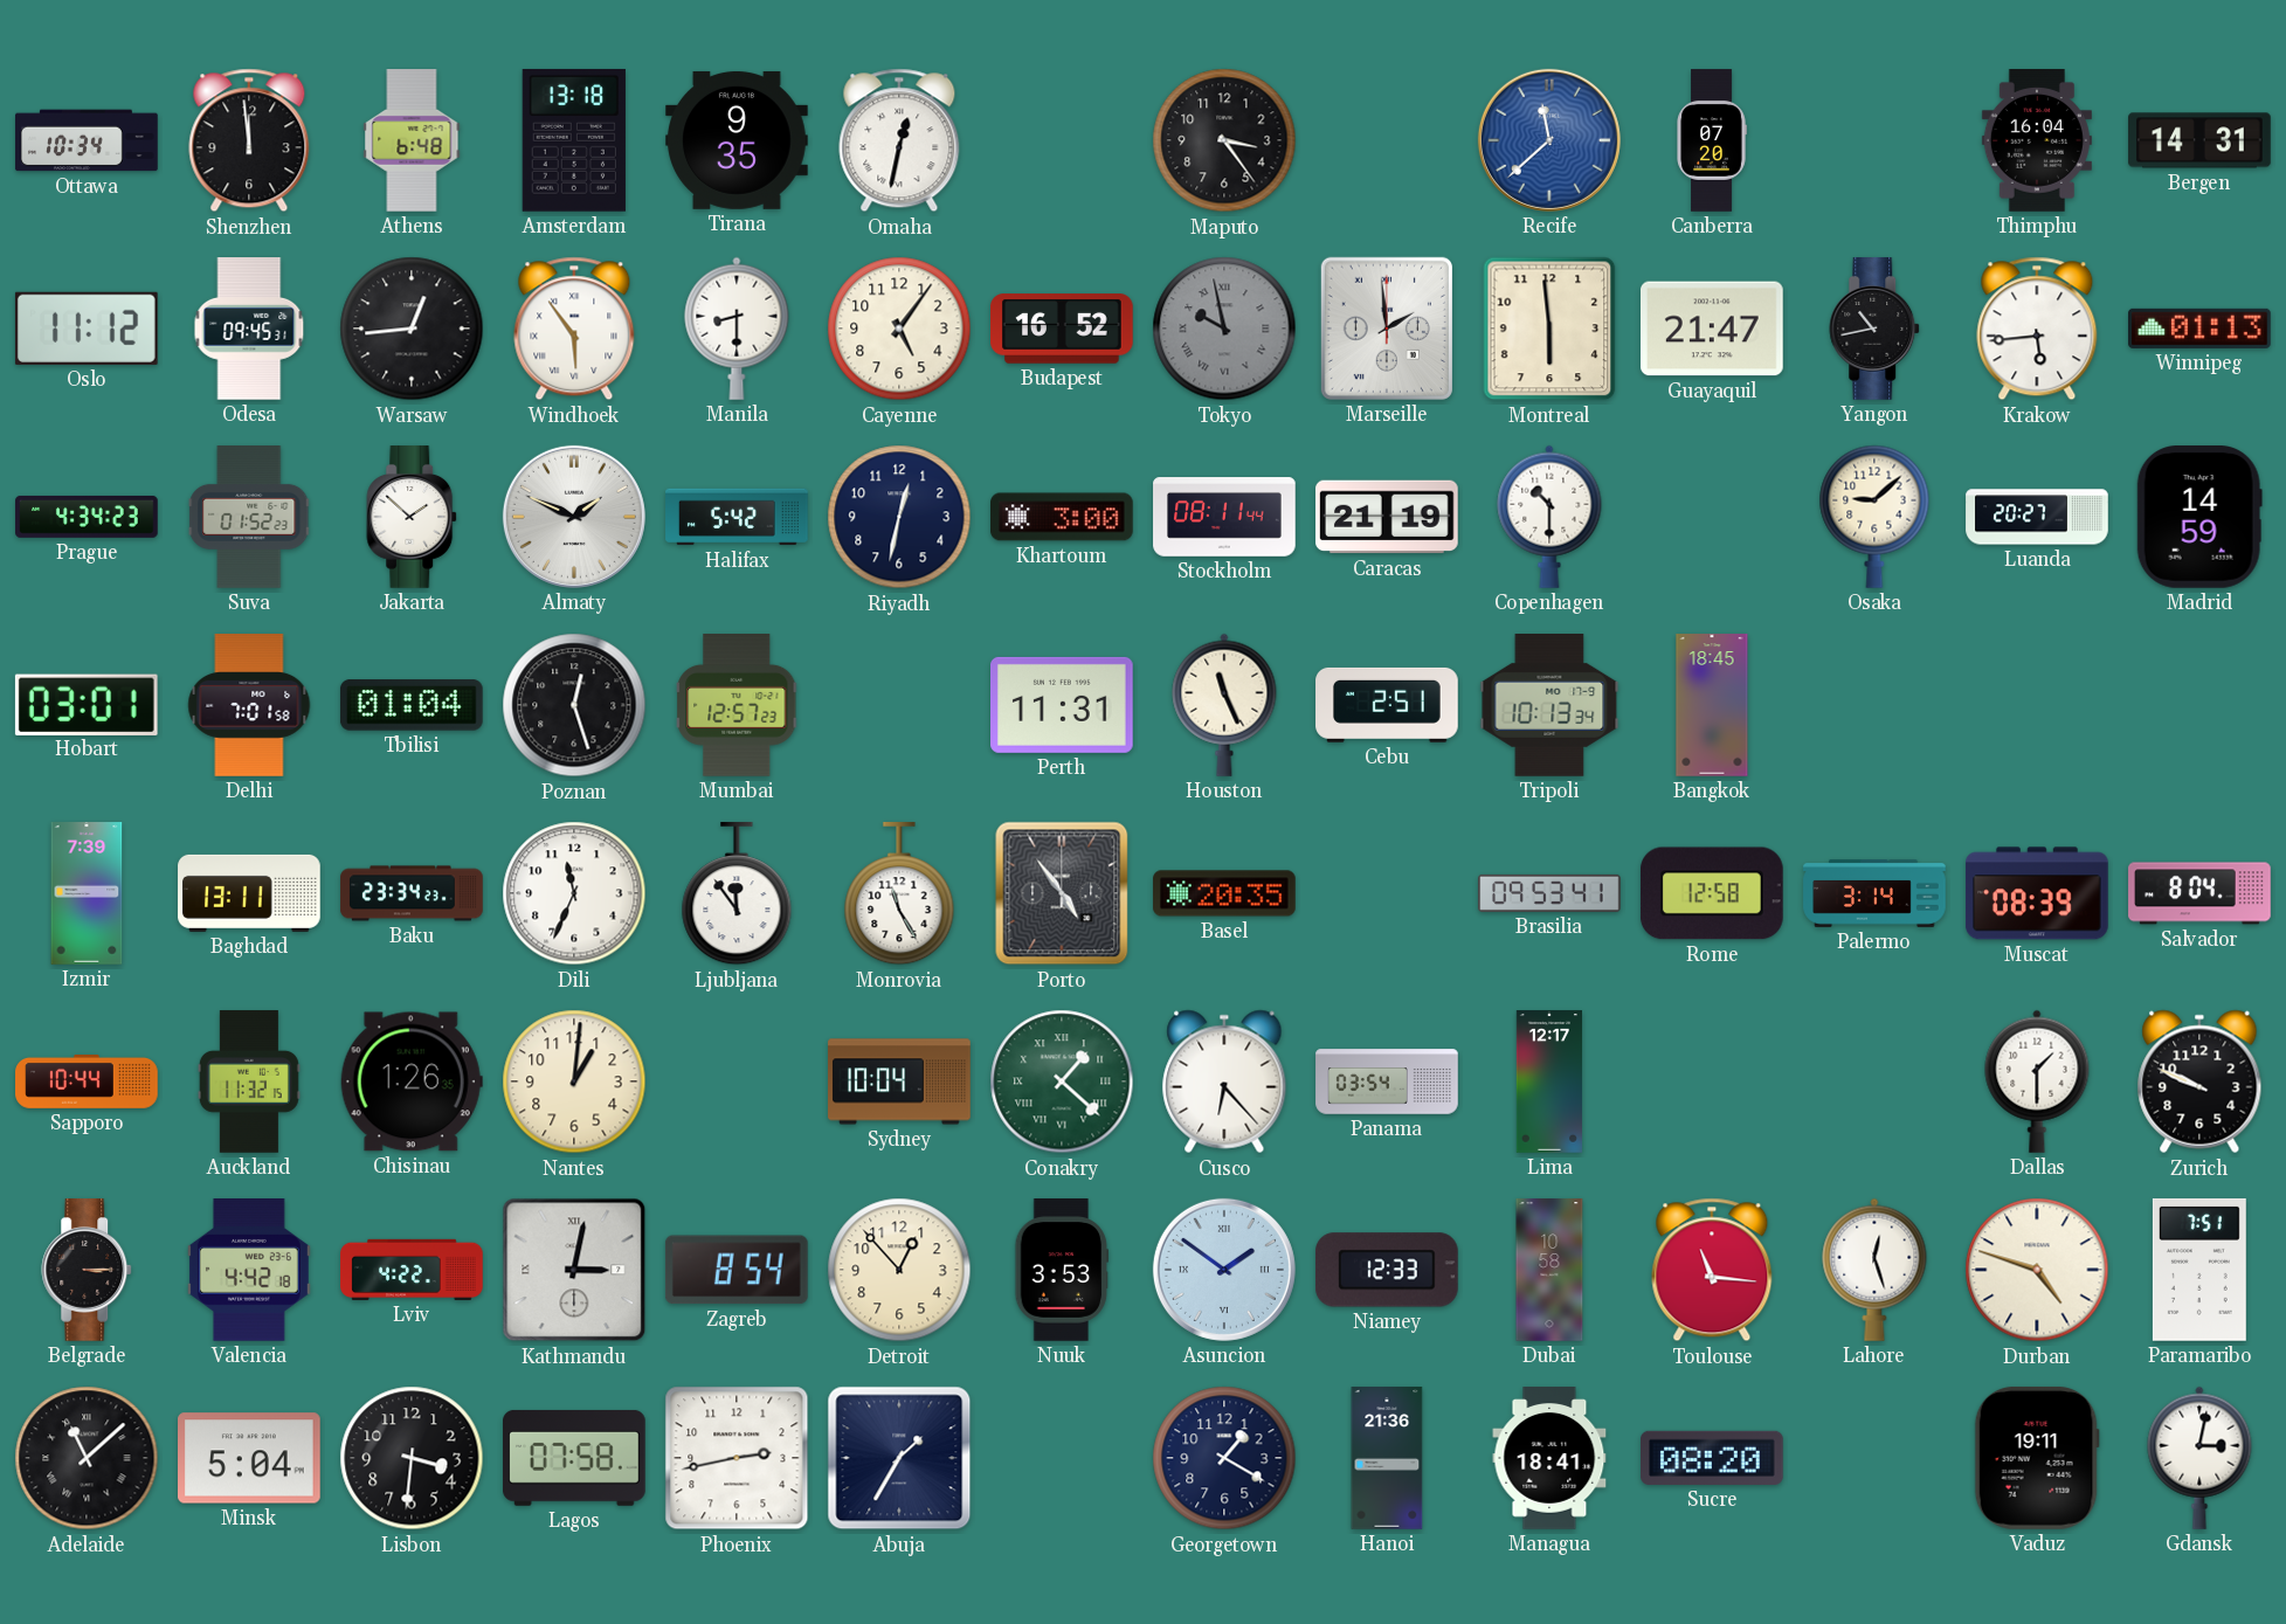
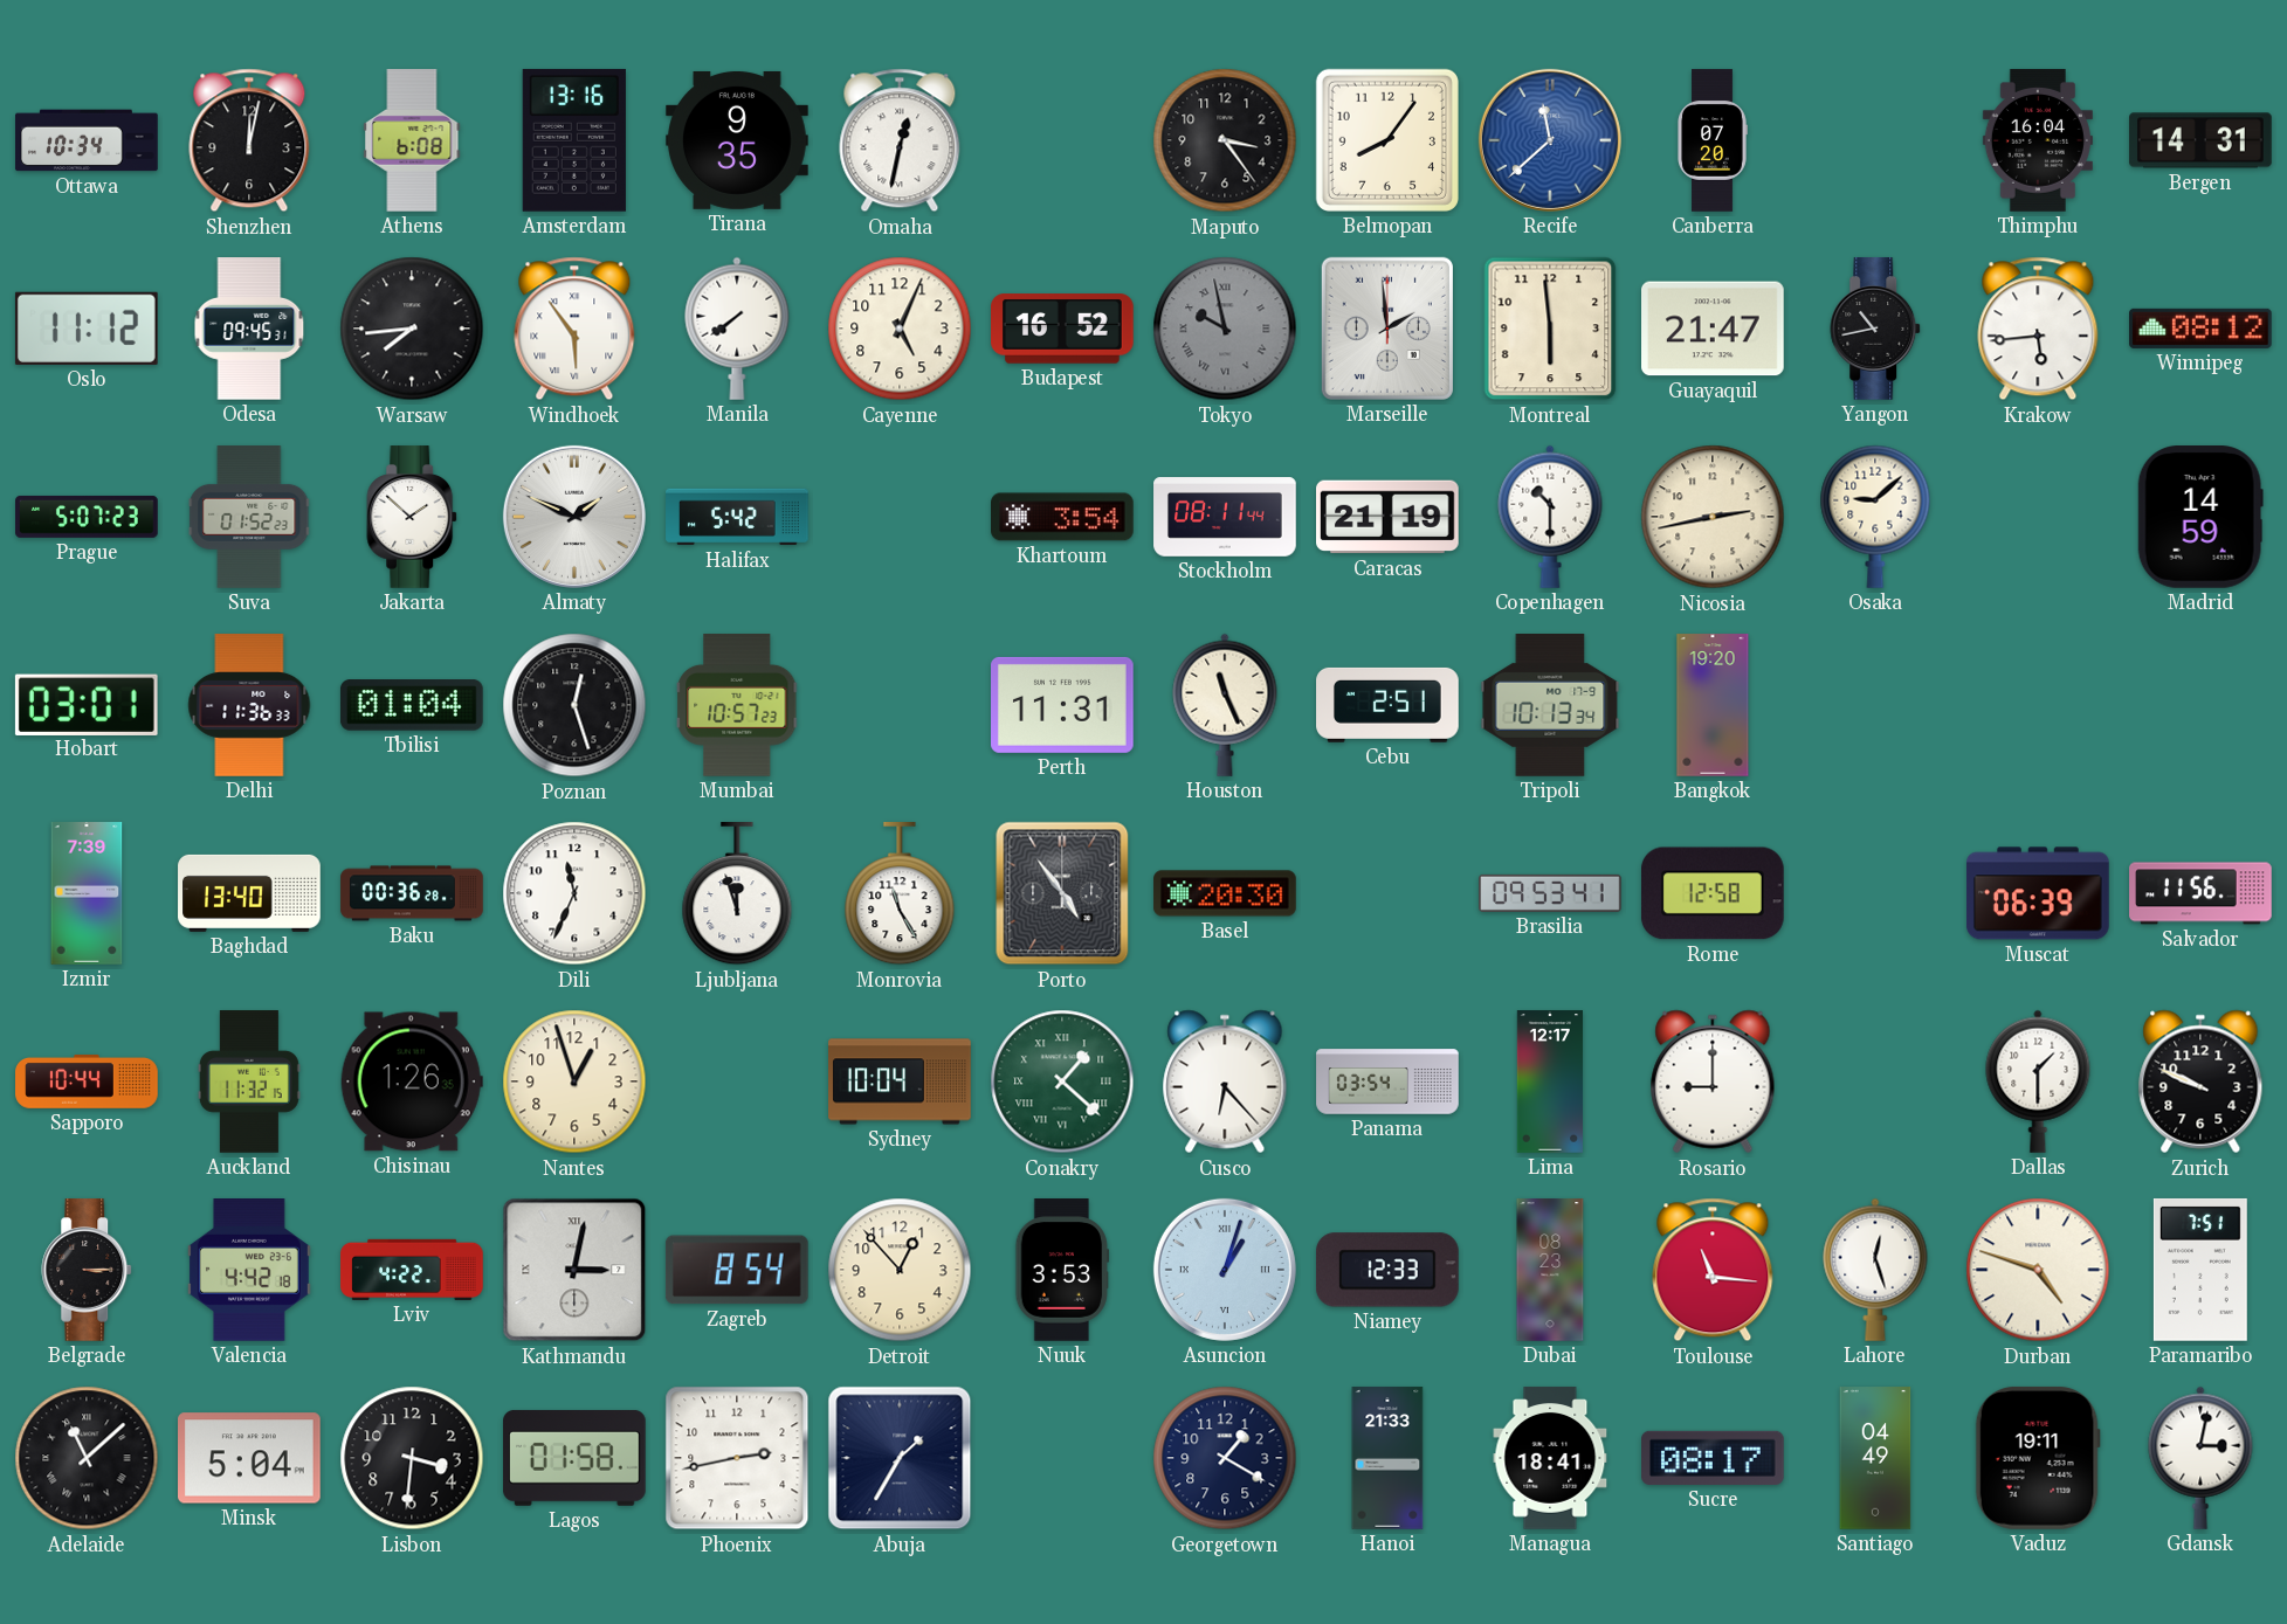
Shenzhen: 11:59 -> 12:02
Athens: 6:48 -> 6:08
Amsterdam: 13:18 -> 13:16
Belmopan: none -> 8:06
Warsaw: 12:44 -> 7:44
Manila: 8:30 -> 7:39
Cayenne: 5:06 -> 5:04
Winnipeg: 01:13 -> 08:12
Prague: 4:34 -> 5:07
Riyadh: 12:32 -> none
Khartoum: 3:00 -> 3:54
Nicosia: none -> 2:43
Luanda: 20:27 -> none
Delhi: 7:01 -> 11:36
Mumbai: 12:57 -> 10:57
Bangkok: 18:45 -> 19:20
Baghdad: 13:11 -> 13:40
Baku: 23:34 -> 00:36
Ljubljana: 11:54 -> 11:57
Basel: 20:35 -> 20:30
Palermo: 3:14 -> none
Muscat: 08:39 -> 06:39
Salvador: 8:04 -> 11:56
Nantes: 1:01 -> 12:57
Rosario: none -> 9:00
Asuncion: 1:51 -> 1:03
Dubai: 10:58 -> 08:23
Lagos: 07:58 -> 01:58
Hanoi: 21:36 -> 21:33
Sucre: 08:20 -> 08:17
Santiago: none -> 04:49
